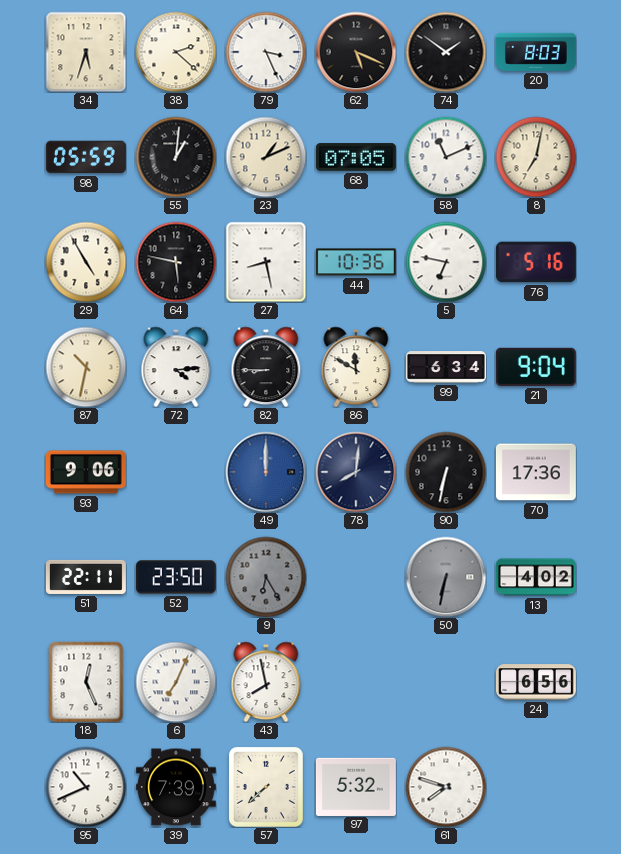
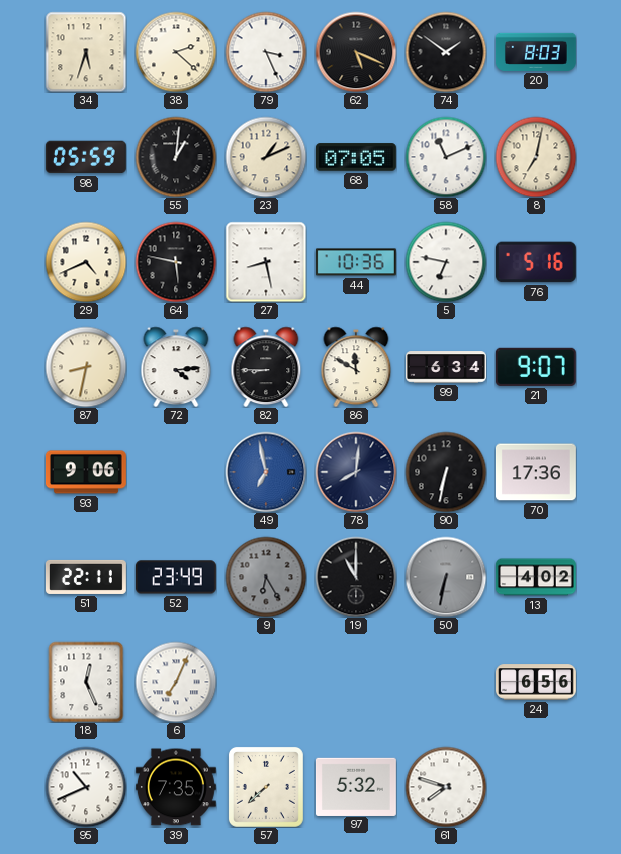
29: 4:55 -> 4:41
87: 10:32 -> 8:32
21: 9:04 -> 9:07
49: 12:00 -> 6:58
52: 23:50 -> 23:49
19: none -> 11:00
43: 7:58 -> none
39: 7:39 -> 7:35
